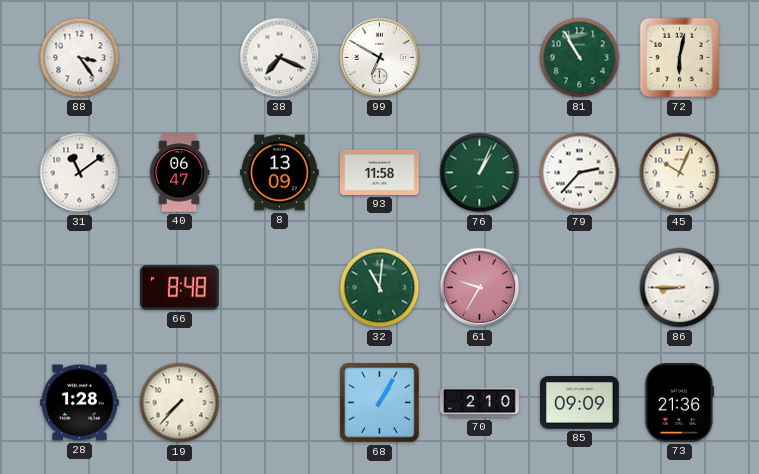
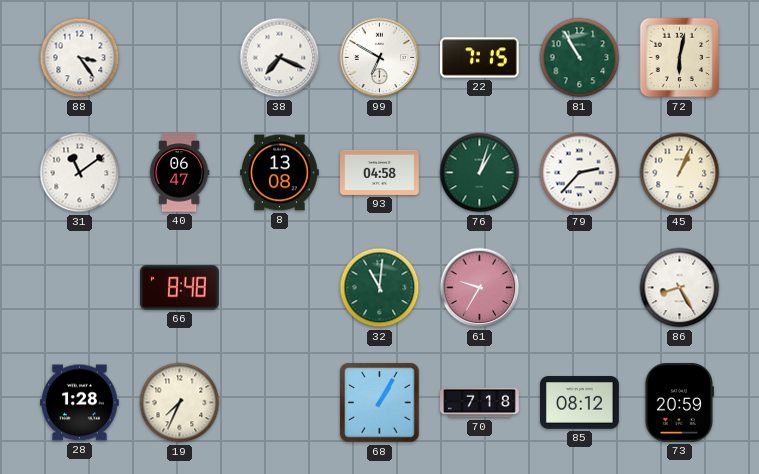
22: none -> 7:15
8: 13:09 -> 13:08
93: 11:58 -> 04:58
76: 1:04 -> 1:03
45: 10:04 -> 1:04
86: 8:45 -> 8:25
19: 7:37 -> 7:34
70: 2:10 -> 7:18
85: 09:09 -> 08:12
73: 21:36 -> 20:59
